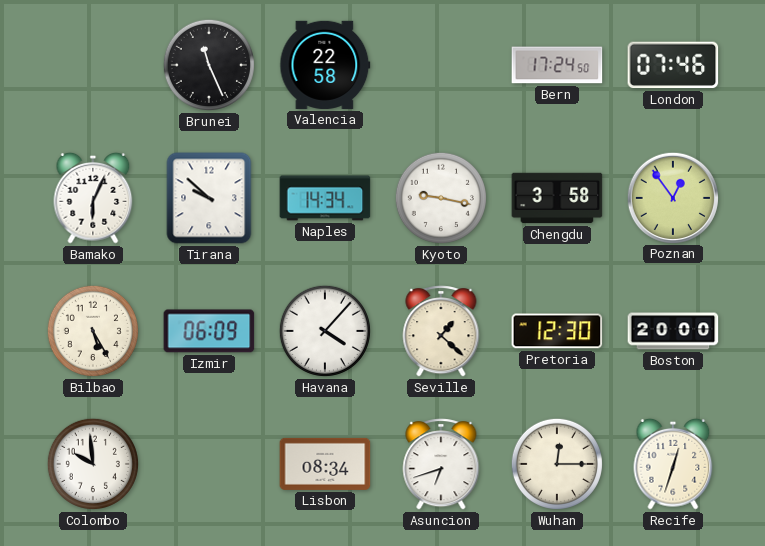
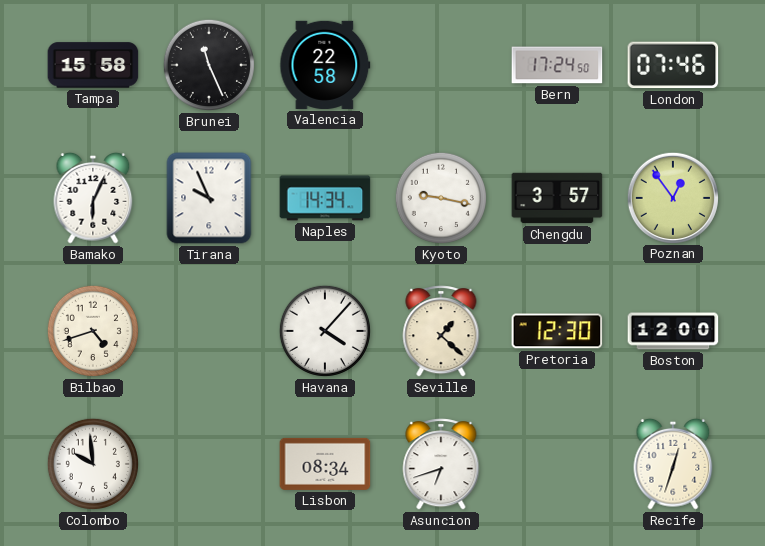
Tampa: none -> 15:58
Tirana: 9:52 -> 9:56
Chengdu: 3:58 -> 3:57
Bilbao: 5:25 -> 4:42
Izmir: 06:09 -> none
Boston: 20:00 -> 12:00
Wuhan: 12:15 -> none
